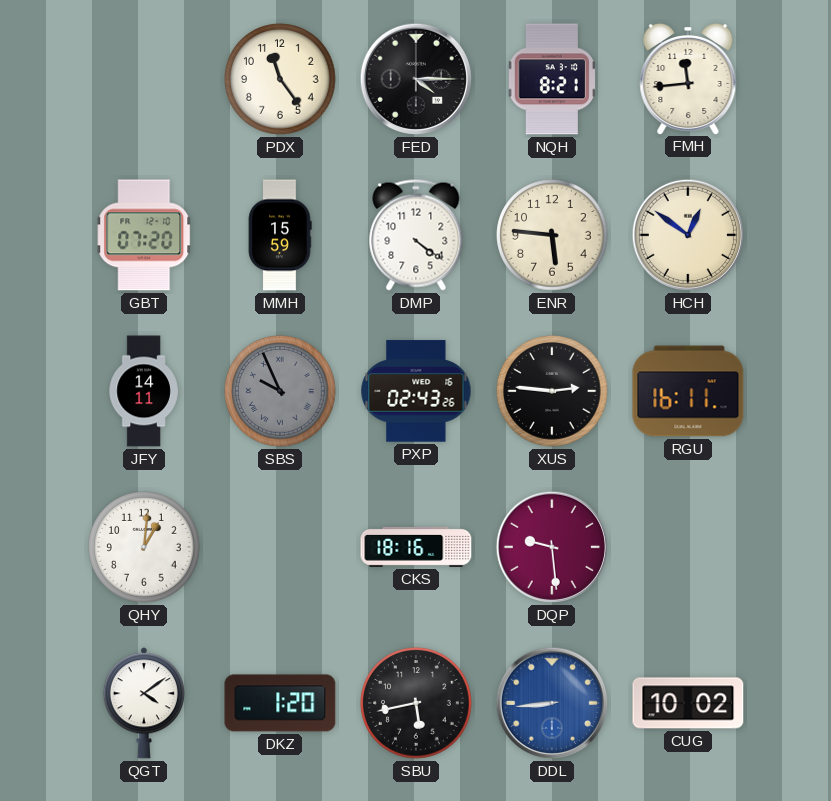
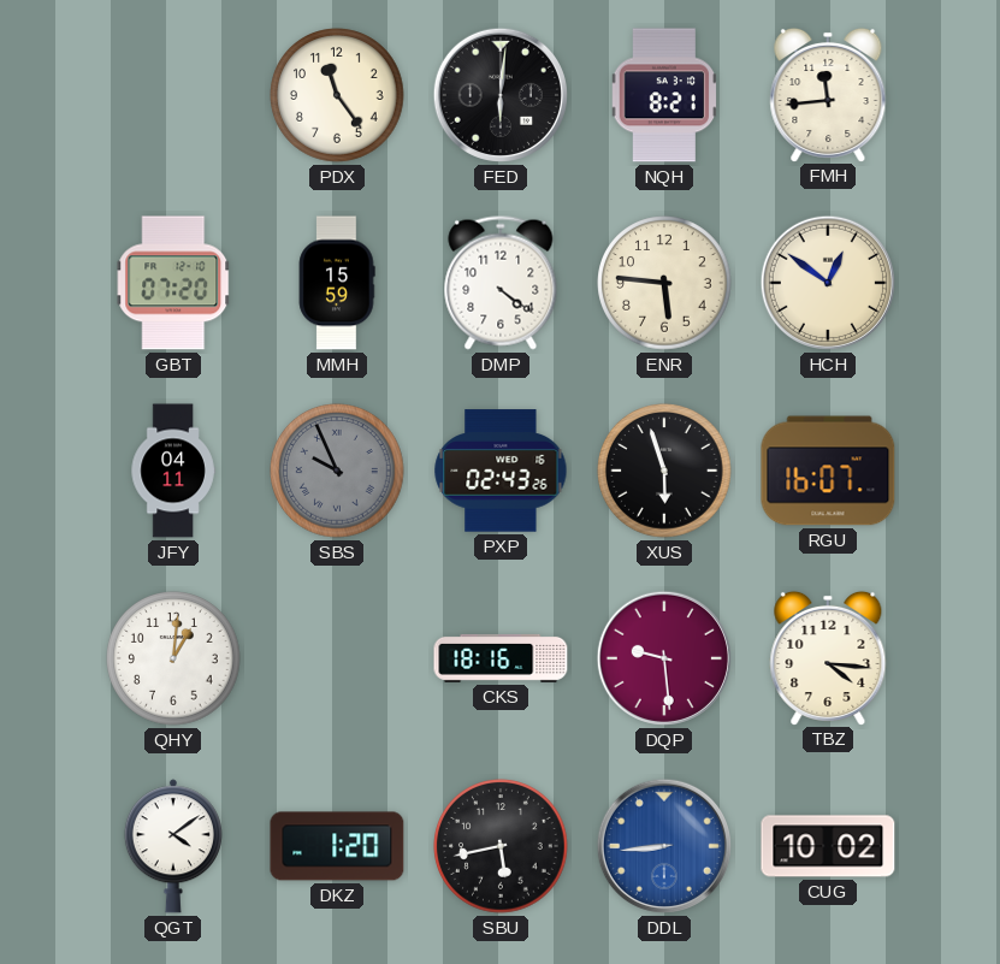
FED: 4:15 -> 6:01
JFY: 14:11 -> 04:11
XUS: 2:46 -> 5:57
RGU: 16:11 -> 16:07
TBZ: none -> 4:16
